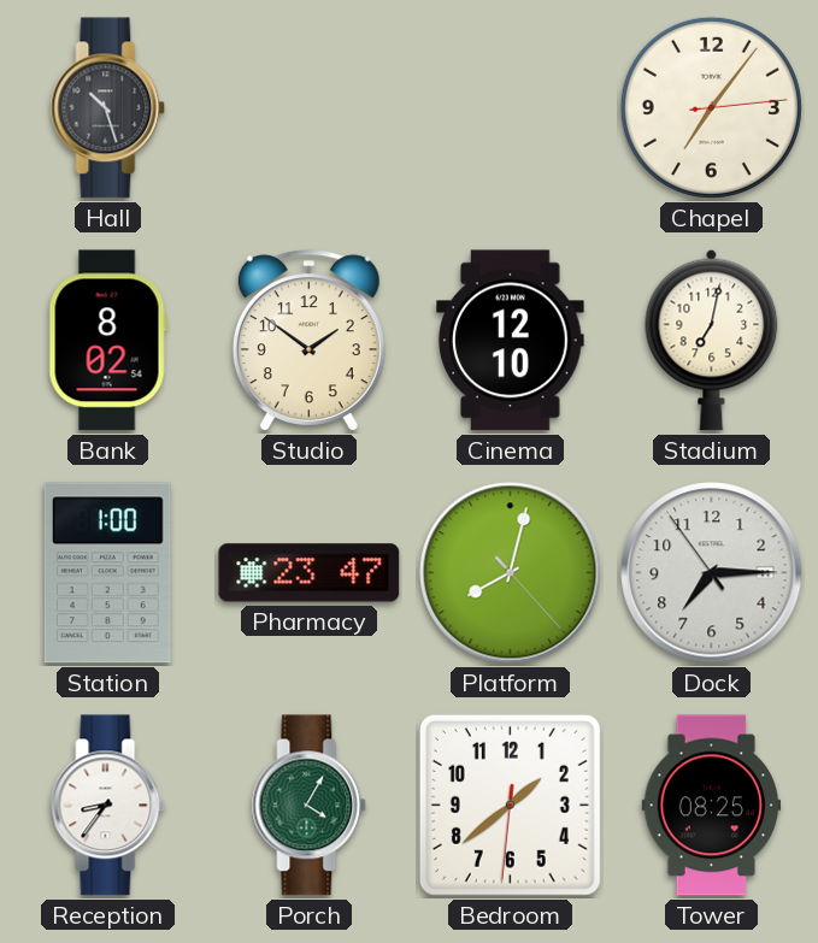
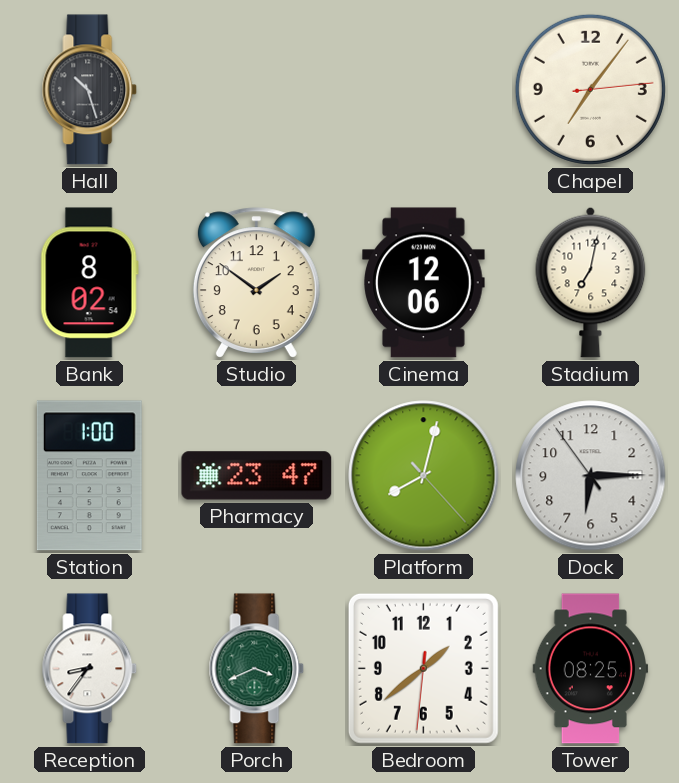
Cinema: 12:10 -> 12:06
Dock: 7:14 -> 6:14
Porch: 4:05 -> 3:41
